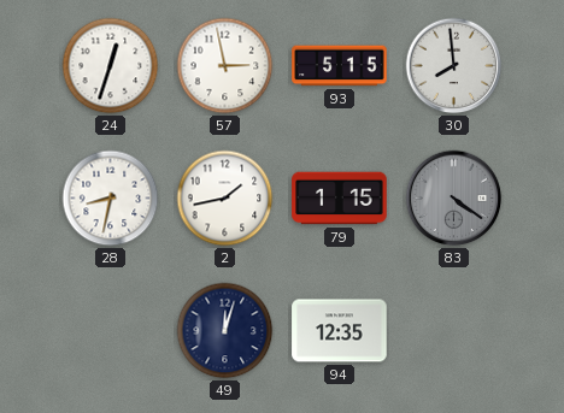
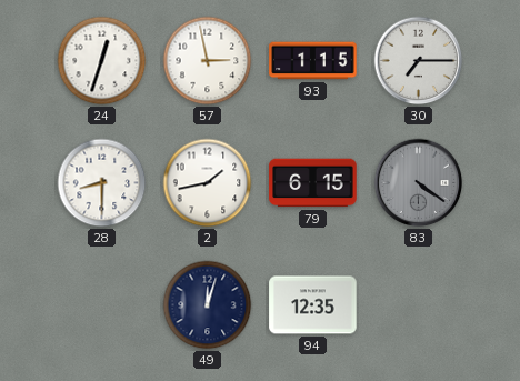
93: 5:15 -> 1:15
30: 7:59 -> 7:15
28: 8:32 -> 8:30
79: 1:15 -> 6:15
